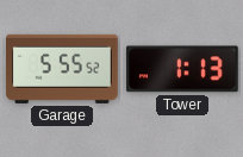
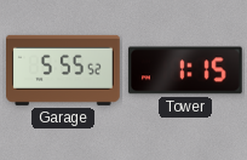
Tower: 1:13 -> 1:15
